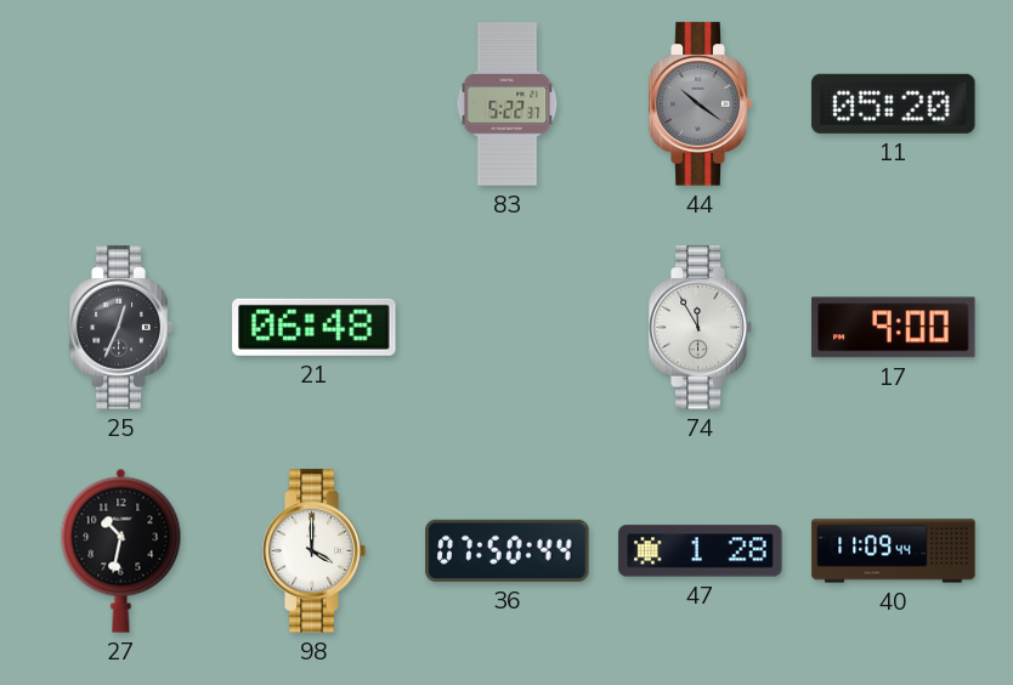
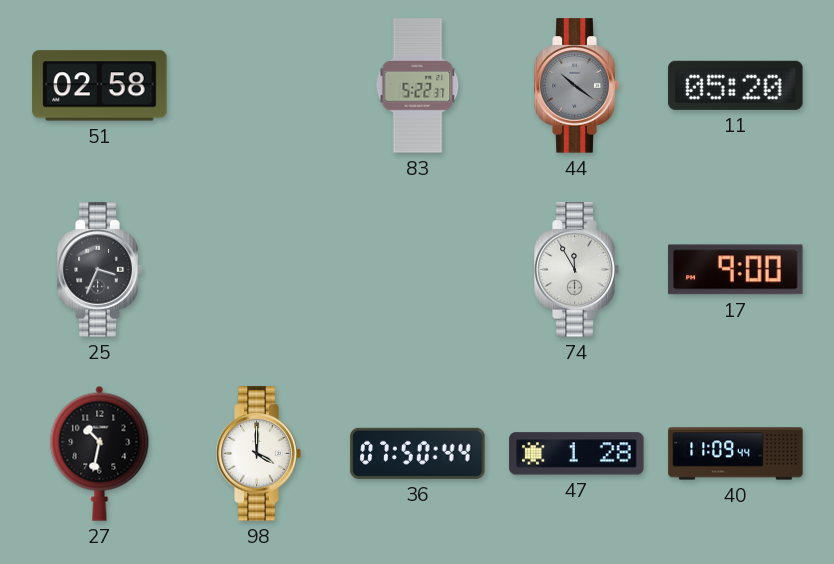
51: none -> 02:58
25: 12:34 -> 3:34
21: 06:48 -> none
